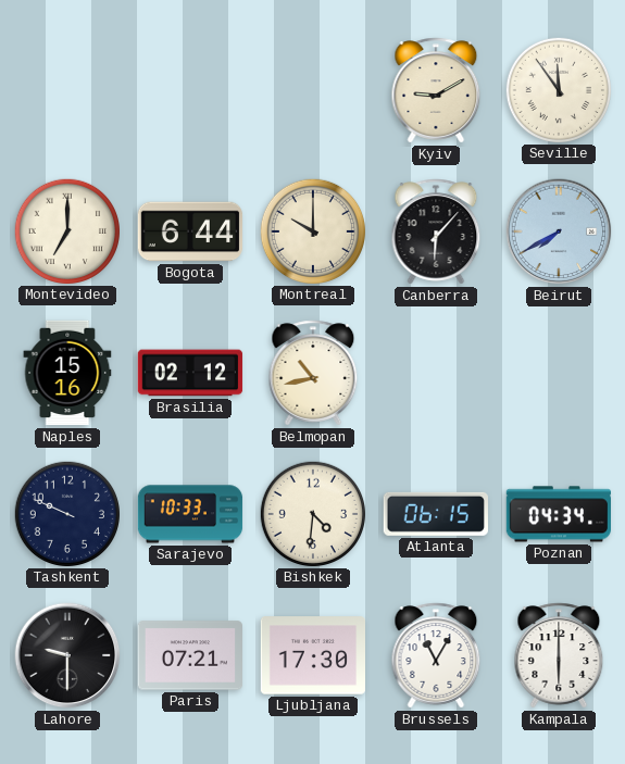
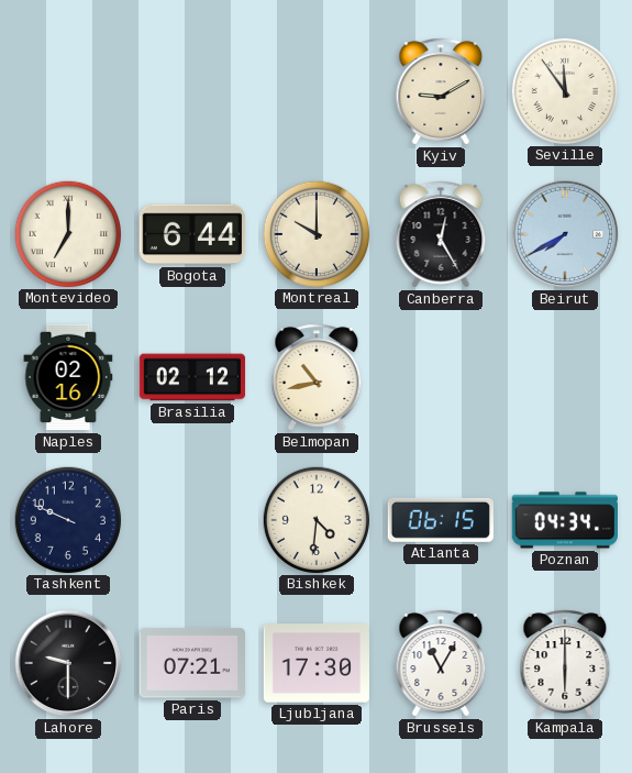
Canberra: 6:07 -> 12:25
Naples: 15:16 -> 02:16
Sarajevo: 10:33 -> none
